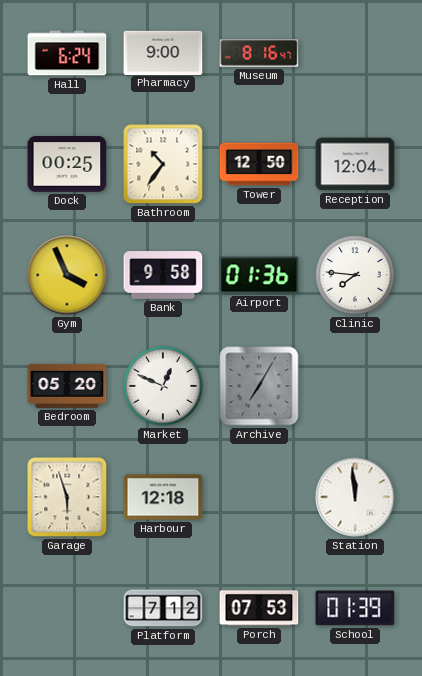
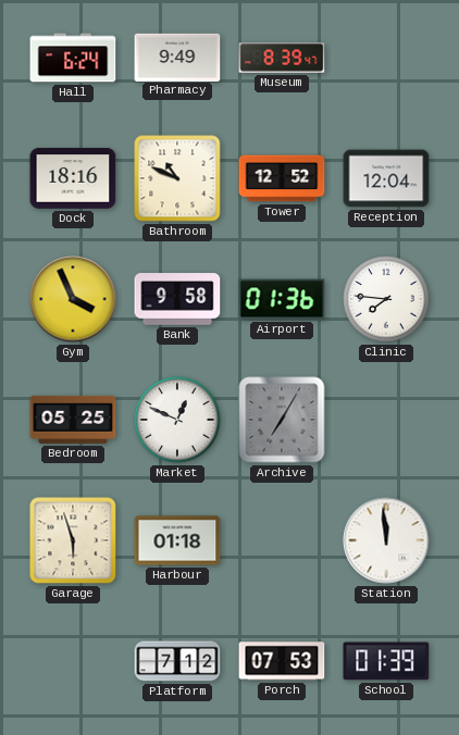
Pharmacy: 9:00 -> 9:49
Museum: 8:16 -> 8:39
Dock: 00:25 -> 18:16
Bathroom: 10:36 -> 10:49
Tower: 12:50 -> 12:52
Bedroom: 05:20 -> 05:25
Harbour: 12:18 -> 01:18
